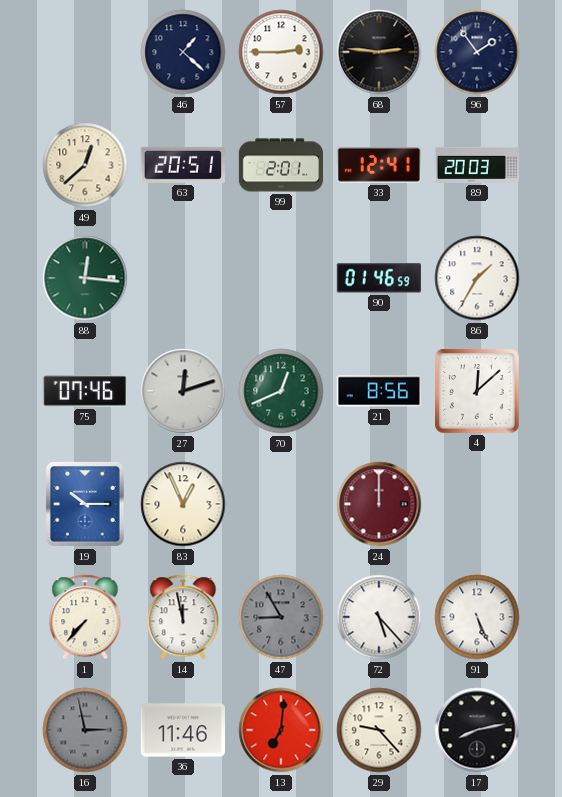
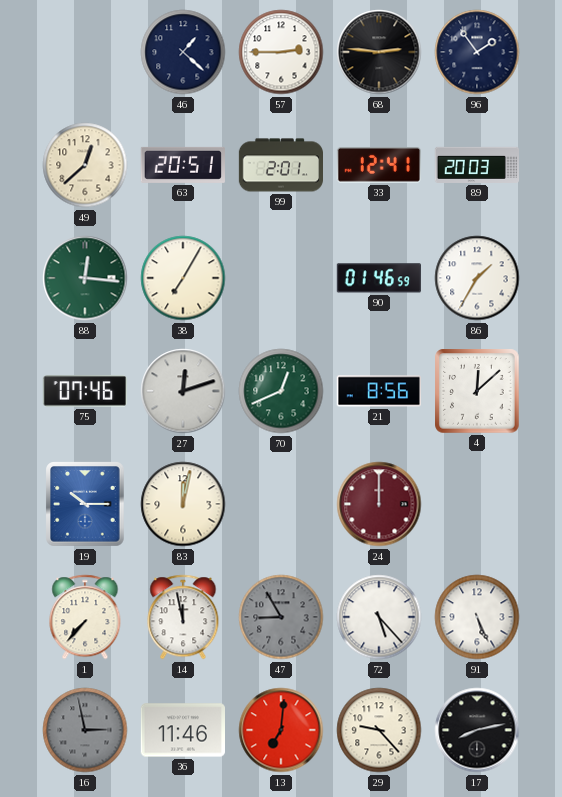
38: none -> 7:05
83: 12:56 -> 12:02
